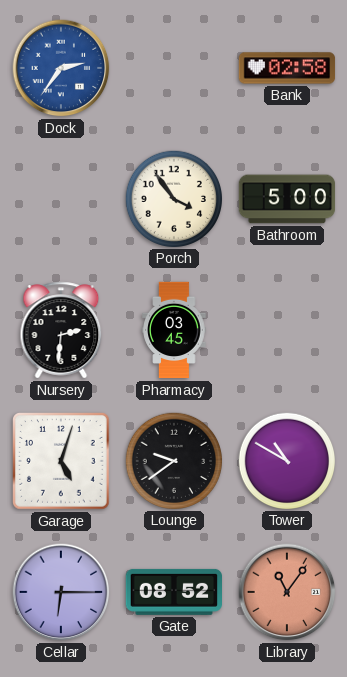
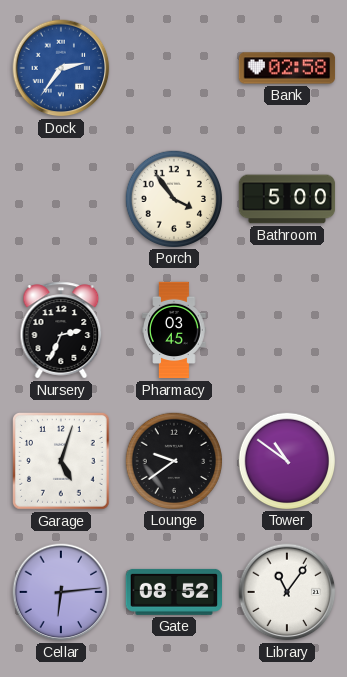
Nursery: 2:31 -> 2:34
Tower: 10:50 -> 10:51
Cellar: 6:15 -> 6:14
Library dial: salmon -> white
